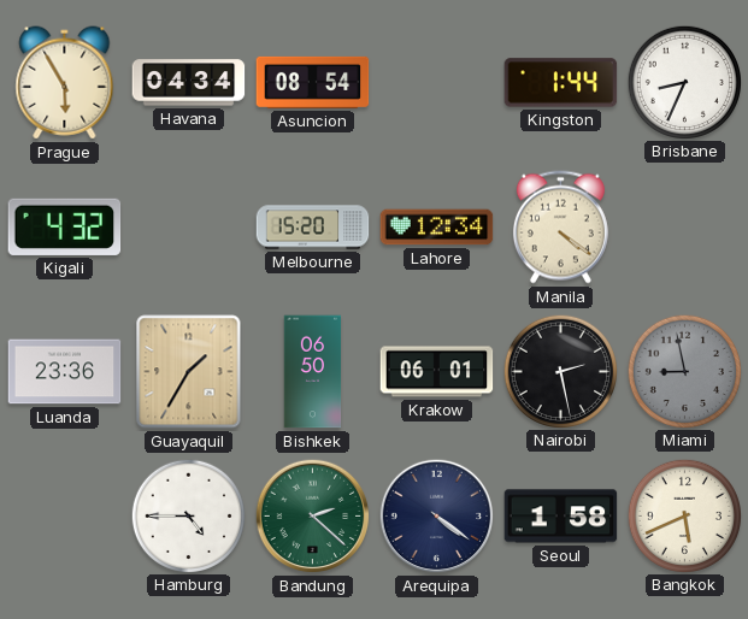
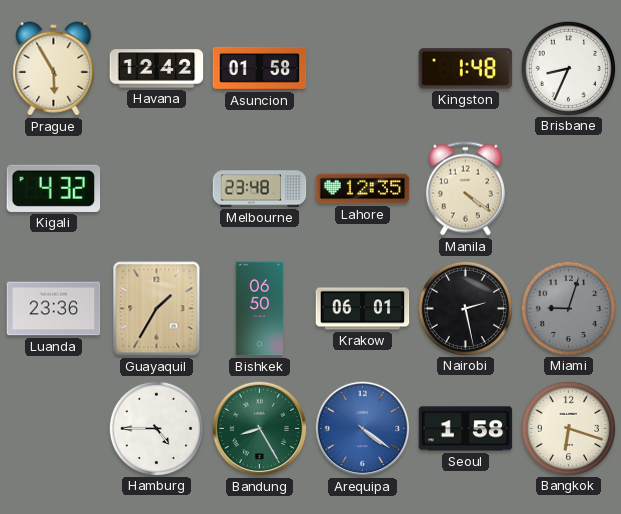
Havana: 04:34 -> 12:42
Asuncion: 08:54 -> 01:58
Kingston: 1:44 -> 1:48
Melbourne: 15:20 -> 23:48
Lahore: 12:34 -> 12:35
Miami: 8:58 -> 9:03
Bandung: 2:22 -> 8:25
Arequipa dial: navy -> blue
Bangkok: 5:41 -> 6:18
